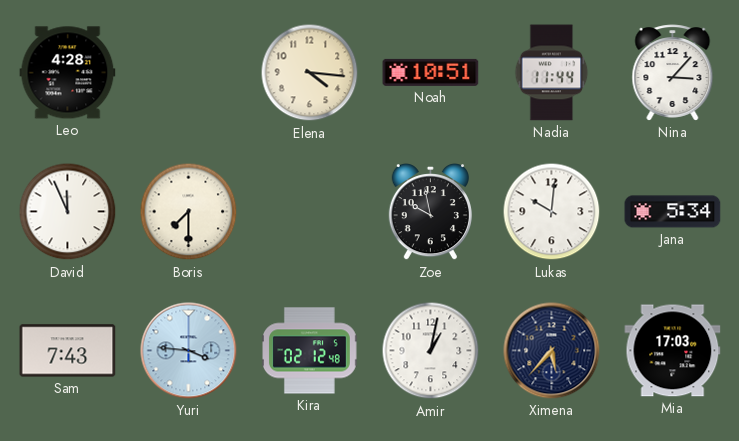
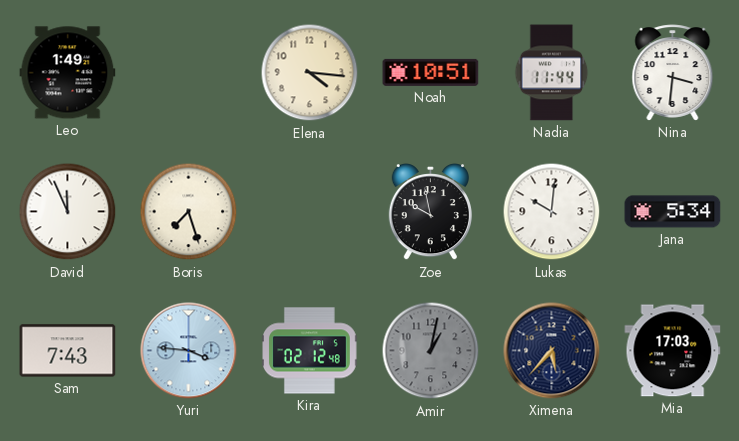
Leo: 4:28 -> 1:49
Nina: 3:07 -> 3:31
Boris: 7:30 -> 7:27
Amir dial: white -> grey
